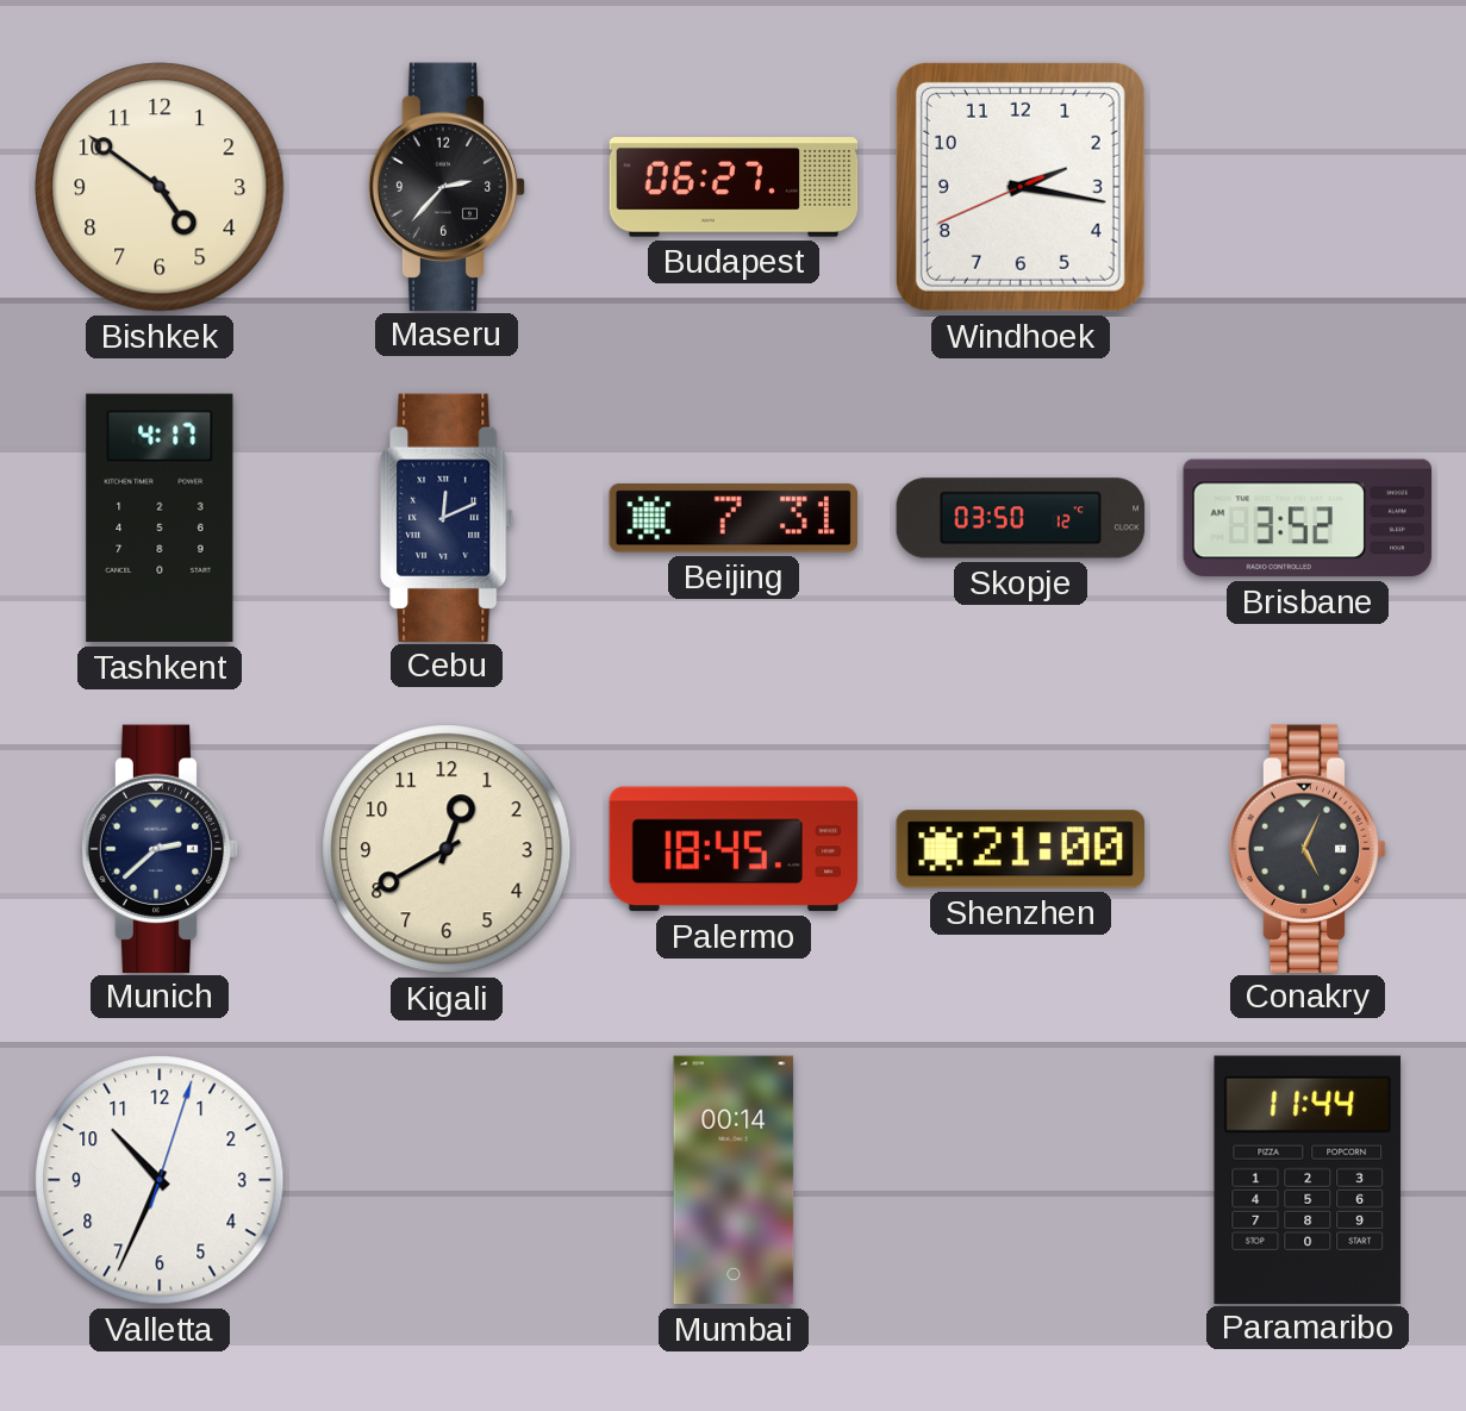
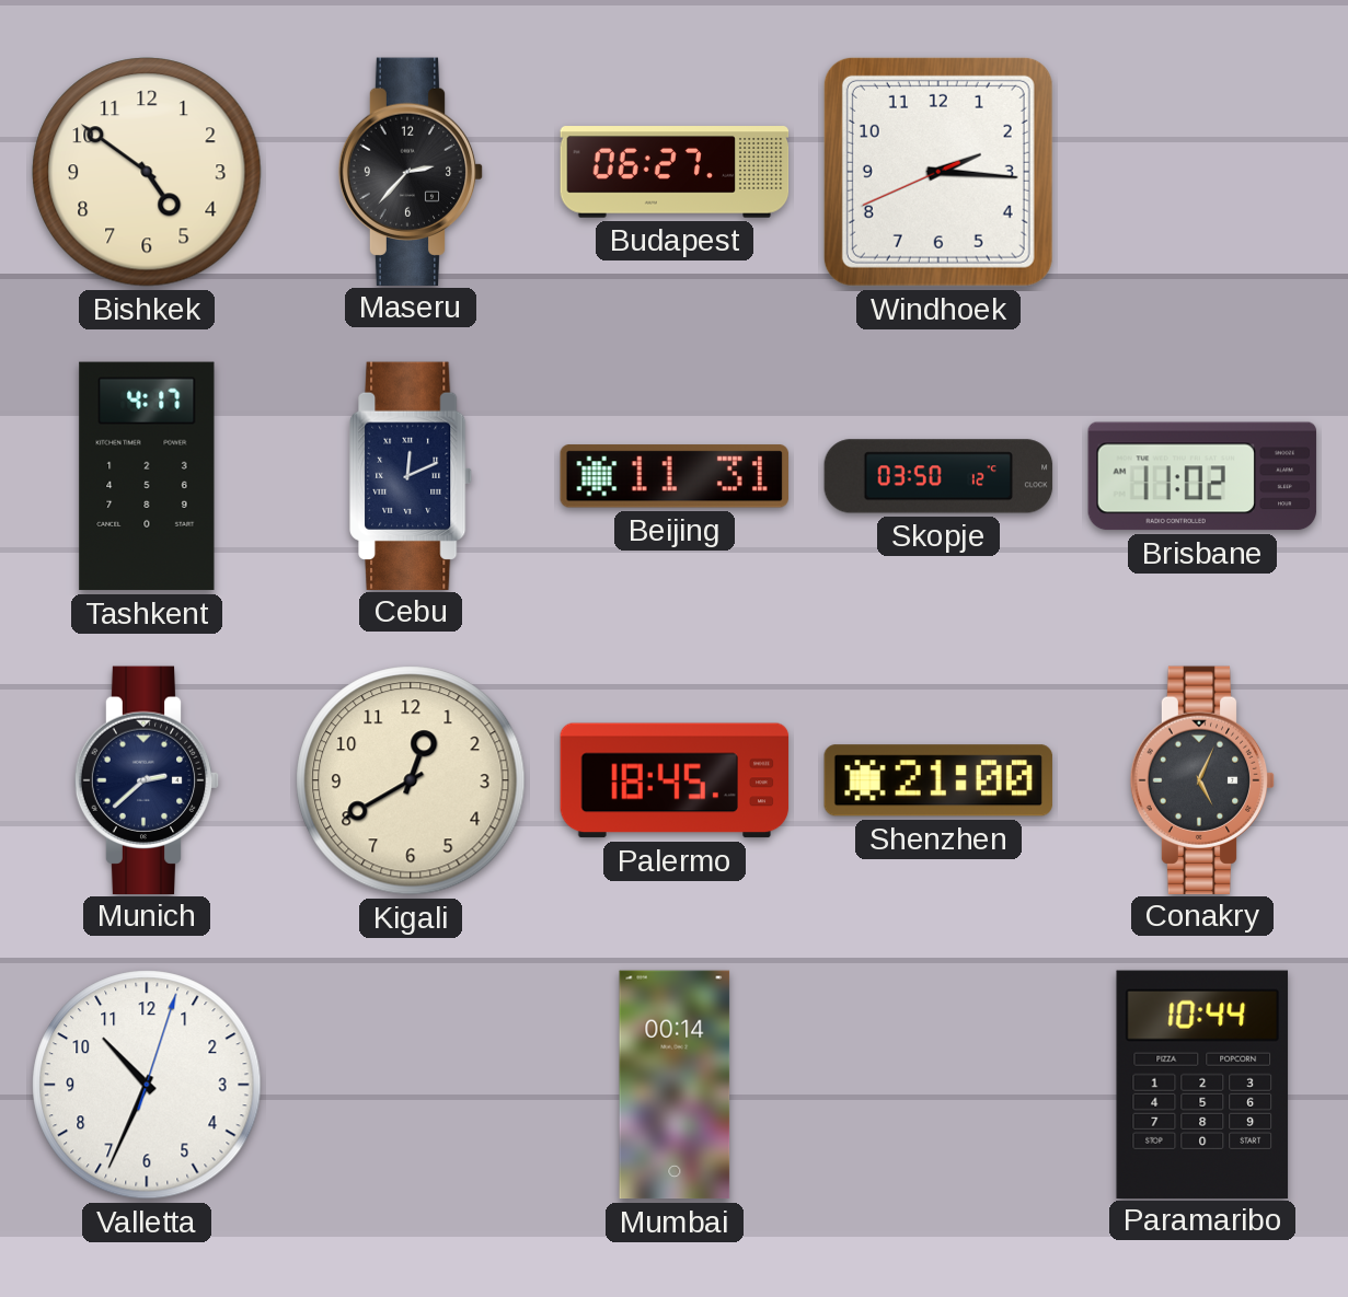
Windhoek: 2:16 -> 2:15
Beijing: 7:31 -> 11:31
Brisbane: 3:52 -> 11:02
Paramaribo: 11:44 -> 10:44
